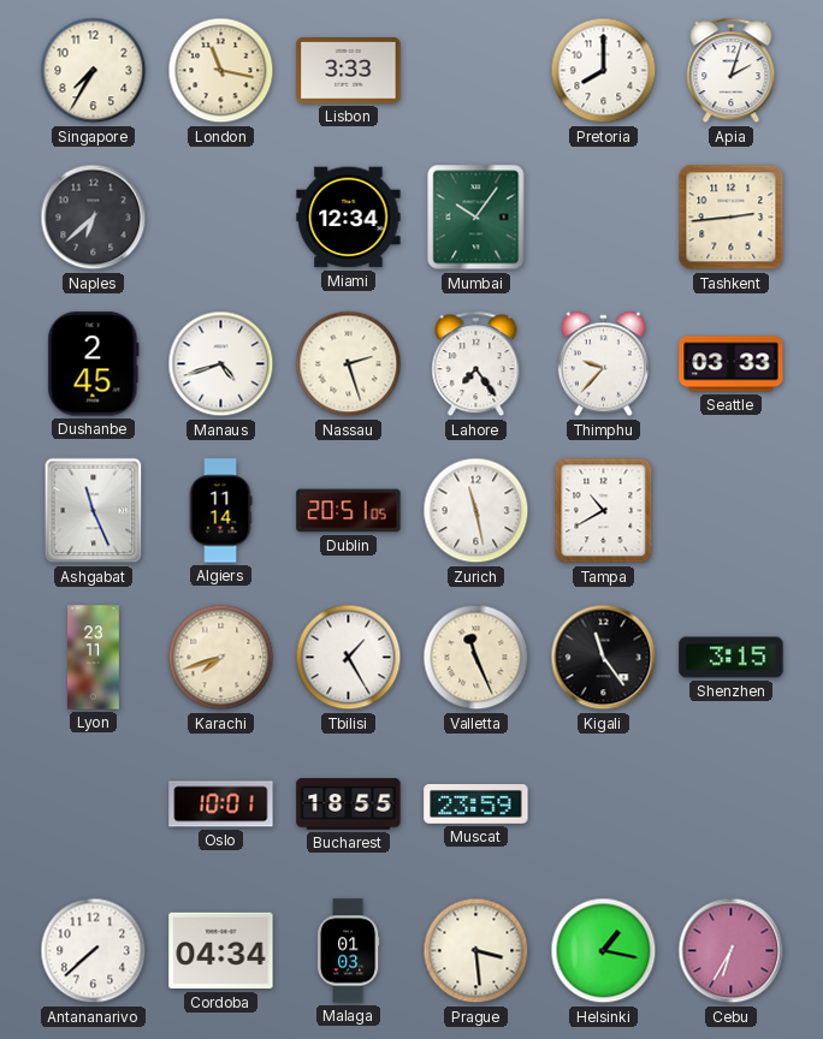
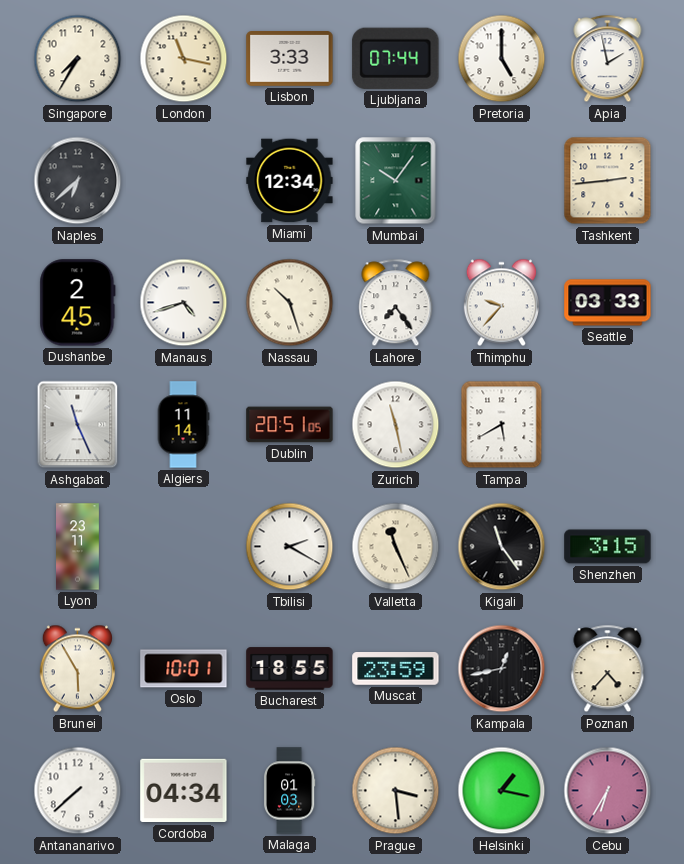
Ljubljana: none -> 07:44
Pretoria: 8:00 -> 5:00
Apia: 2:03 -> 1:58
Nassau: 2:27 -> 10:27
Tampa: 10:40 -> 5:40
Karachi: 7:42 -> none
Tbilisi: 1:25 -> 2:20
Brunei: none -> 5:55
Kampala: none -> 12:43
Poznan: none -> 4:37
